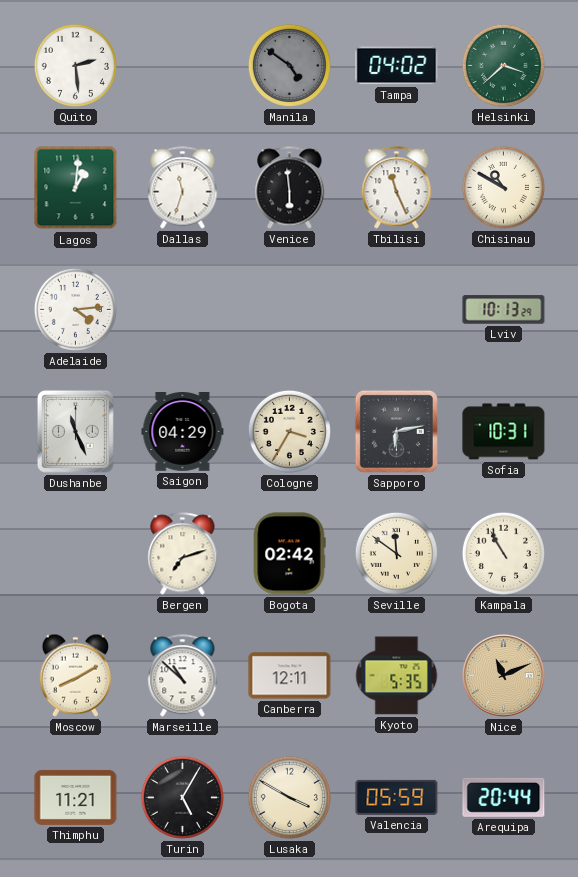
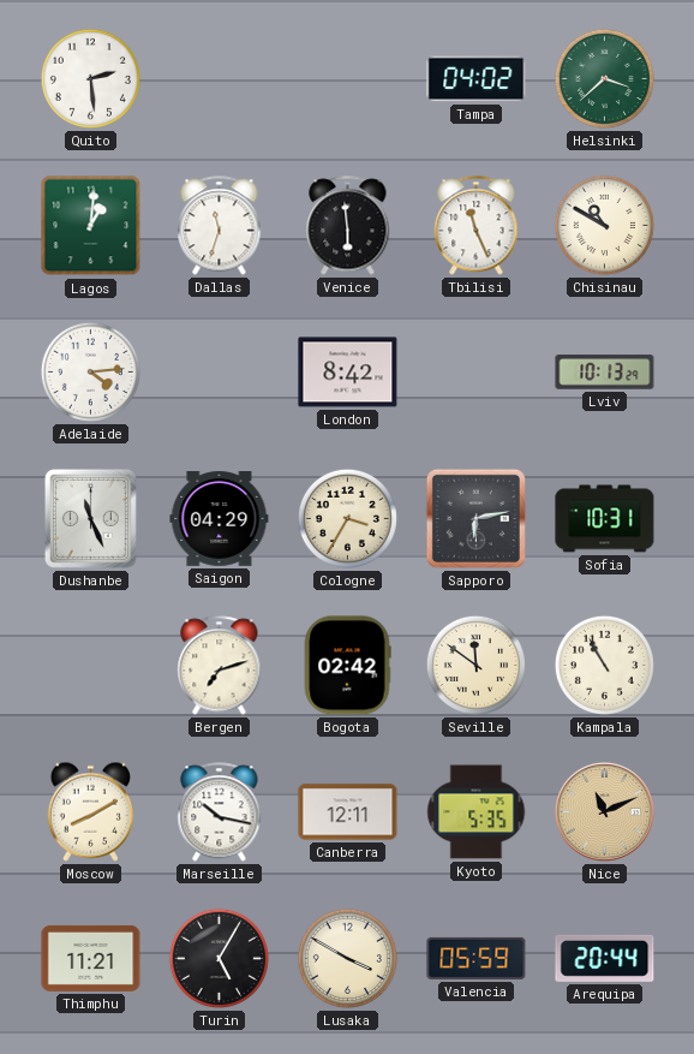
Manila: 4:51 -> none
London: none -> 8:42
Marseille: 10:52 -> 10:17
